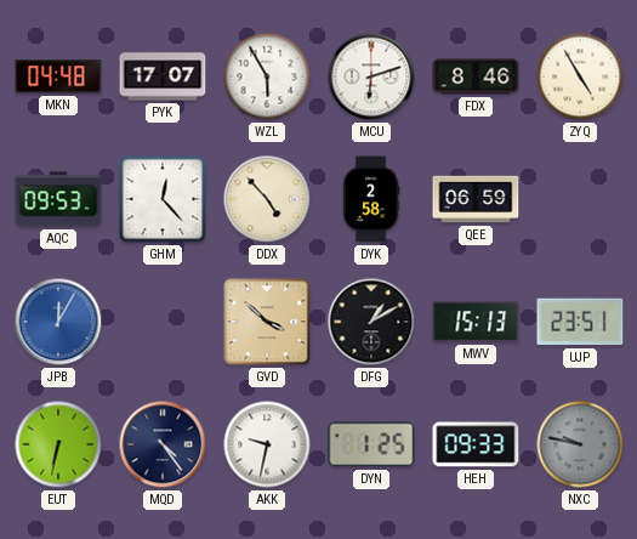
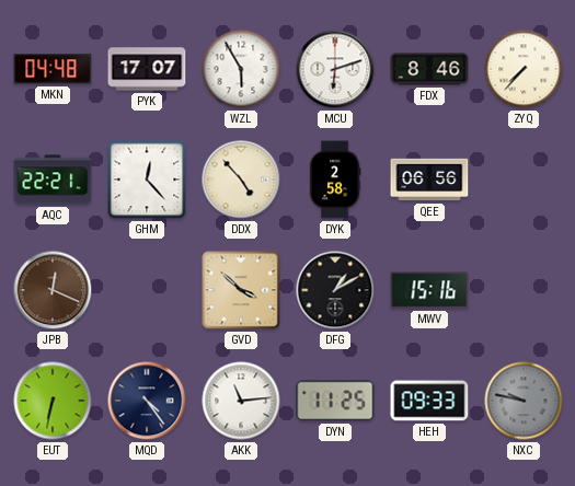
ZYQ: 4:55 -> 7:37
AQC: 09:53 -> 22:21
QEE: 06:59 -> 06:56
JPB: 12:05 -> 12:19
JPB dial: blue -> brown
MWV: 15:13 -> 15:16
UJP: 23:51 -> none
AKK: 9:32 -> 11:14
DYN: 1:25 -> 11:25
